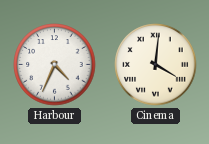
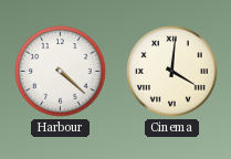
Harbour: 4:34 -> 4:22
